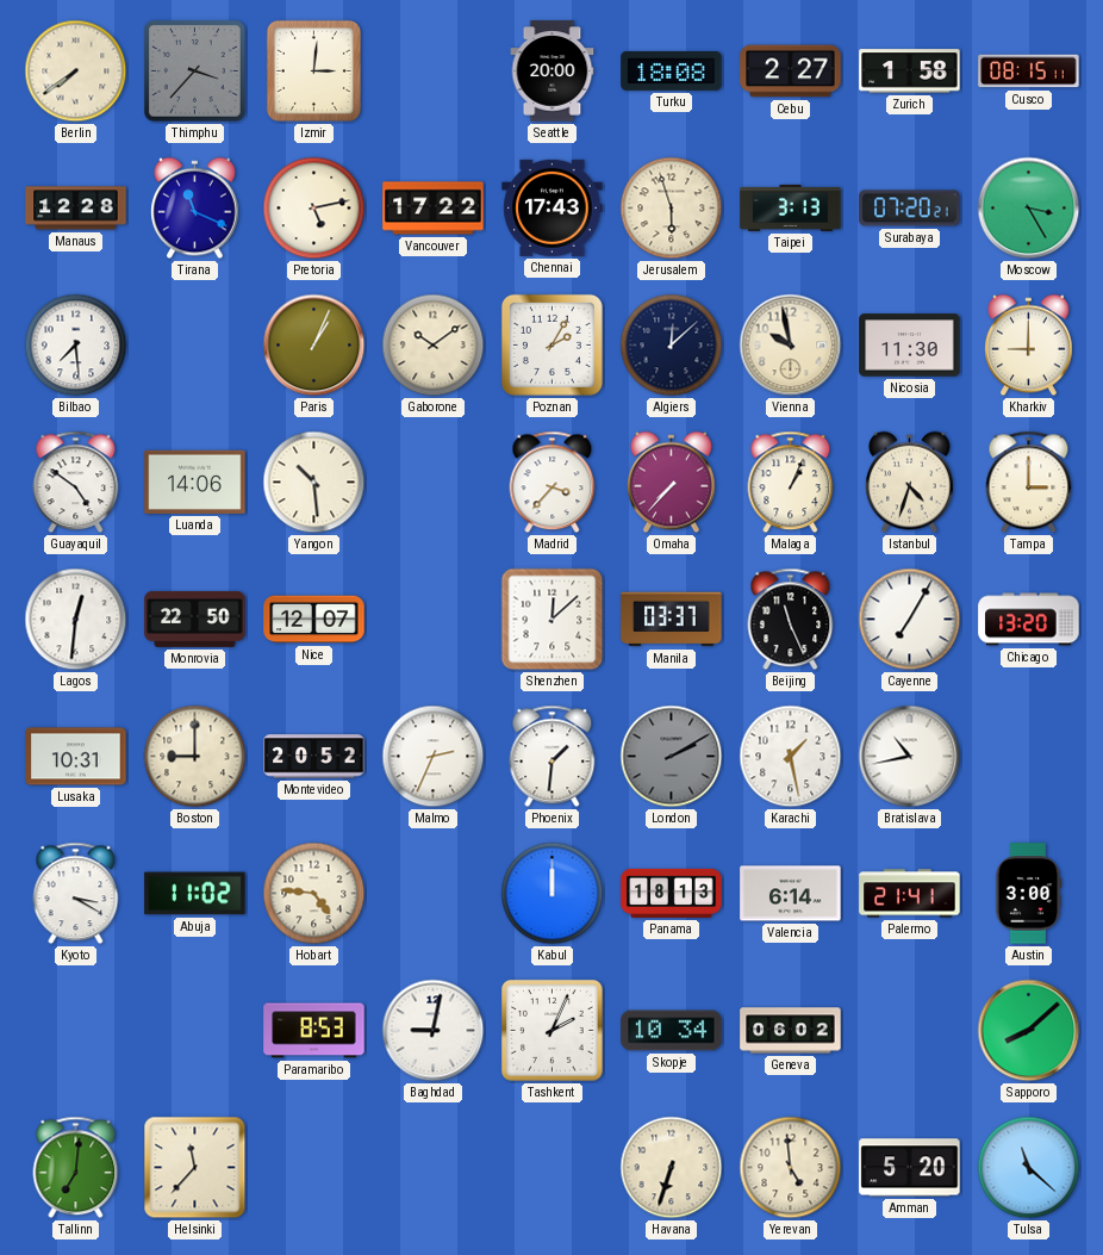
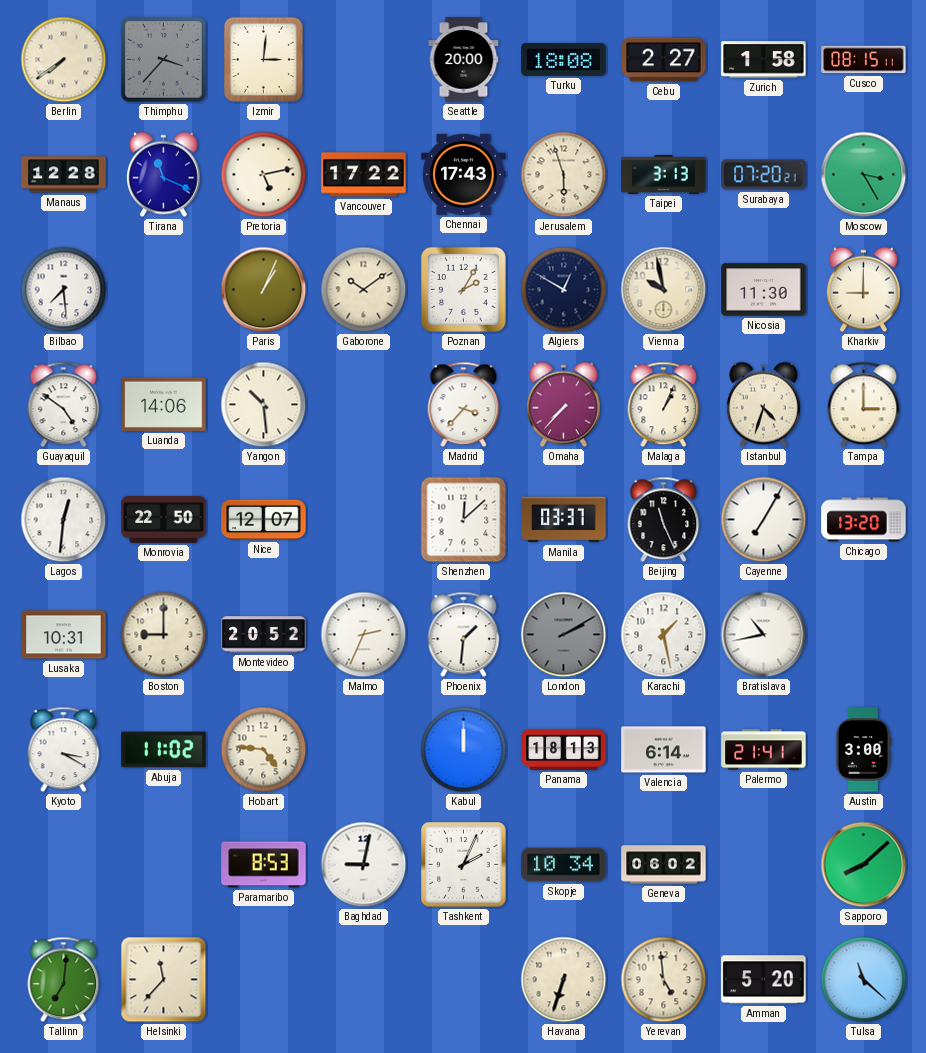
Algiers: 12:08 -> 12:50
